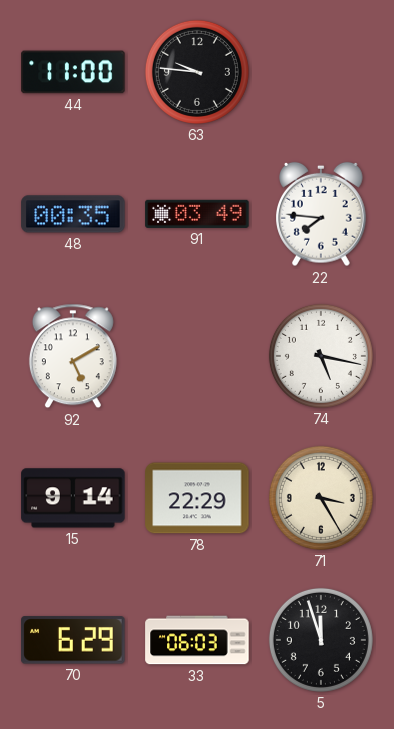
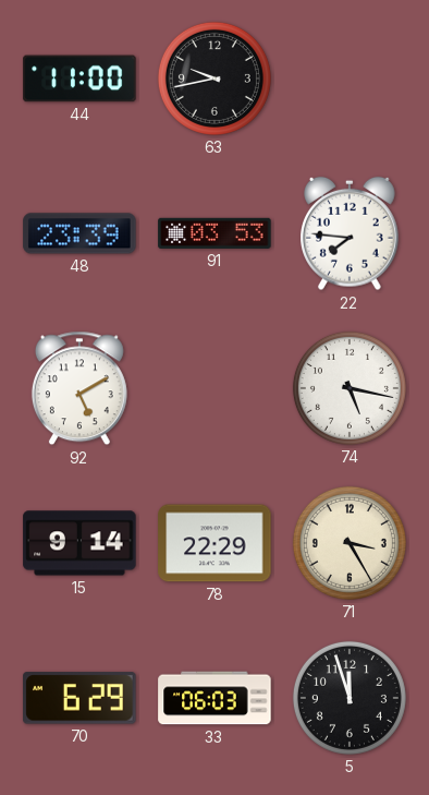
63: 9:46 -> 9:43
48: 00:35 -> 23:39
91: 03:49 -> 03:53
